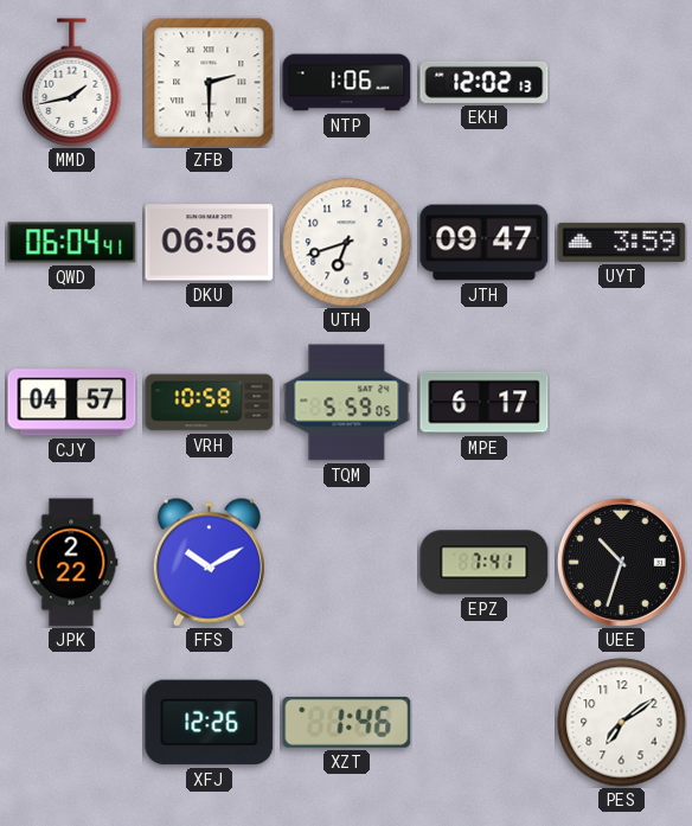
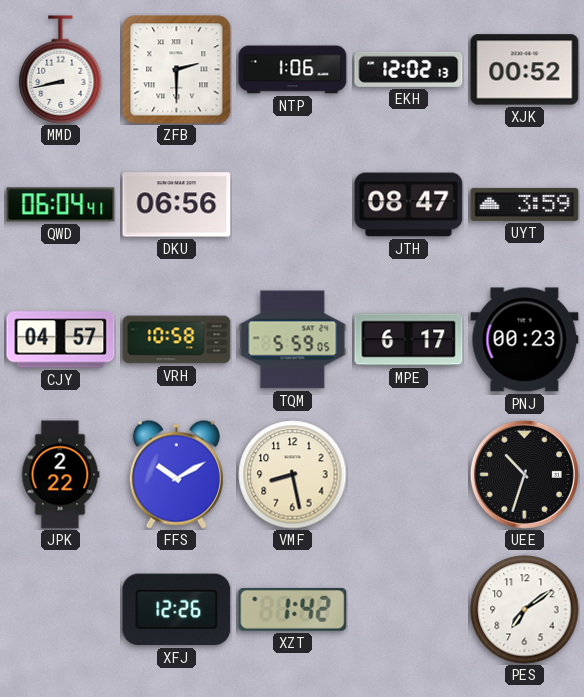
MMD: 1:43 -> 8:43
XJK: none -> 00:52
UTH: 6:42 -> none
JTH: 09:47 -> 08:47
PNJ: none -> 00:23
VMF: none -> 8:28
EPZ: 7:41 -> none
XZT: 1:46 -> 1:42
